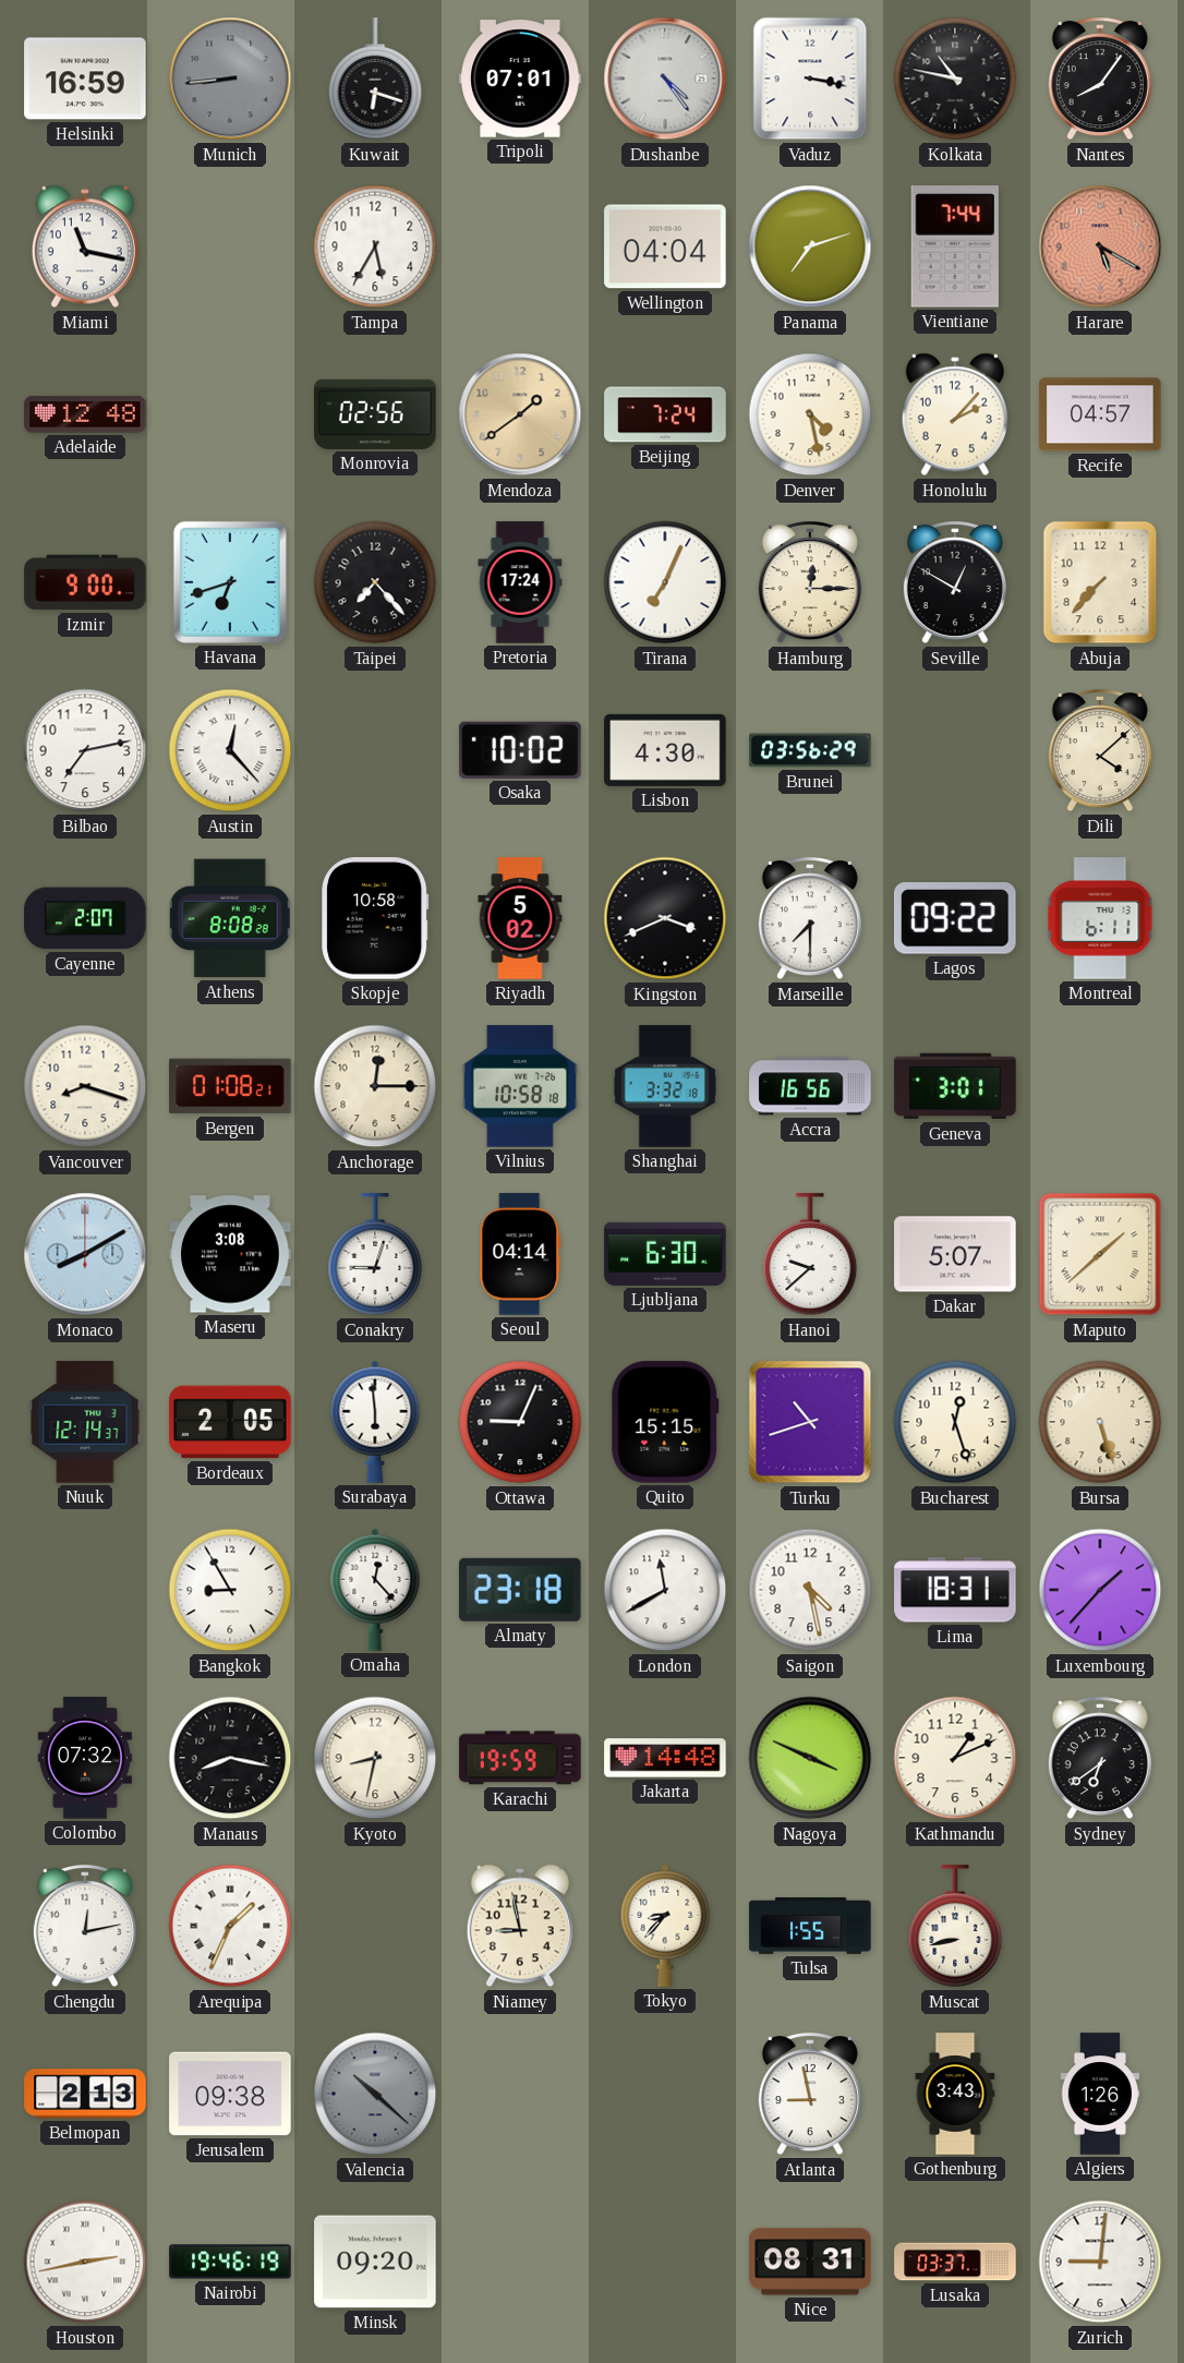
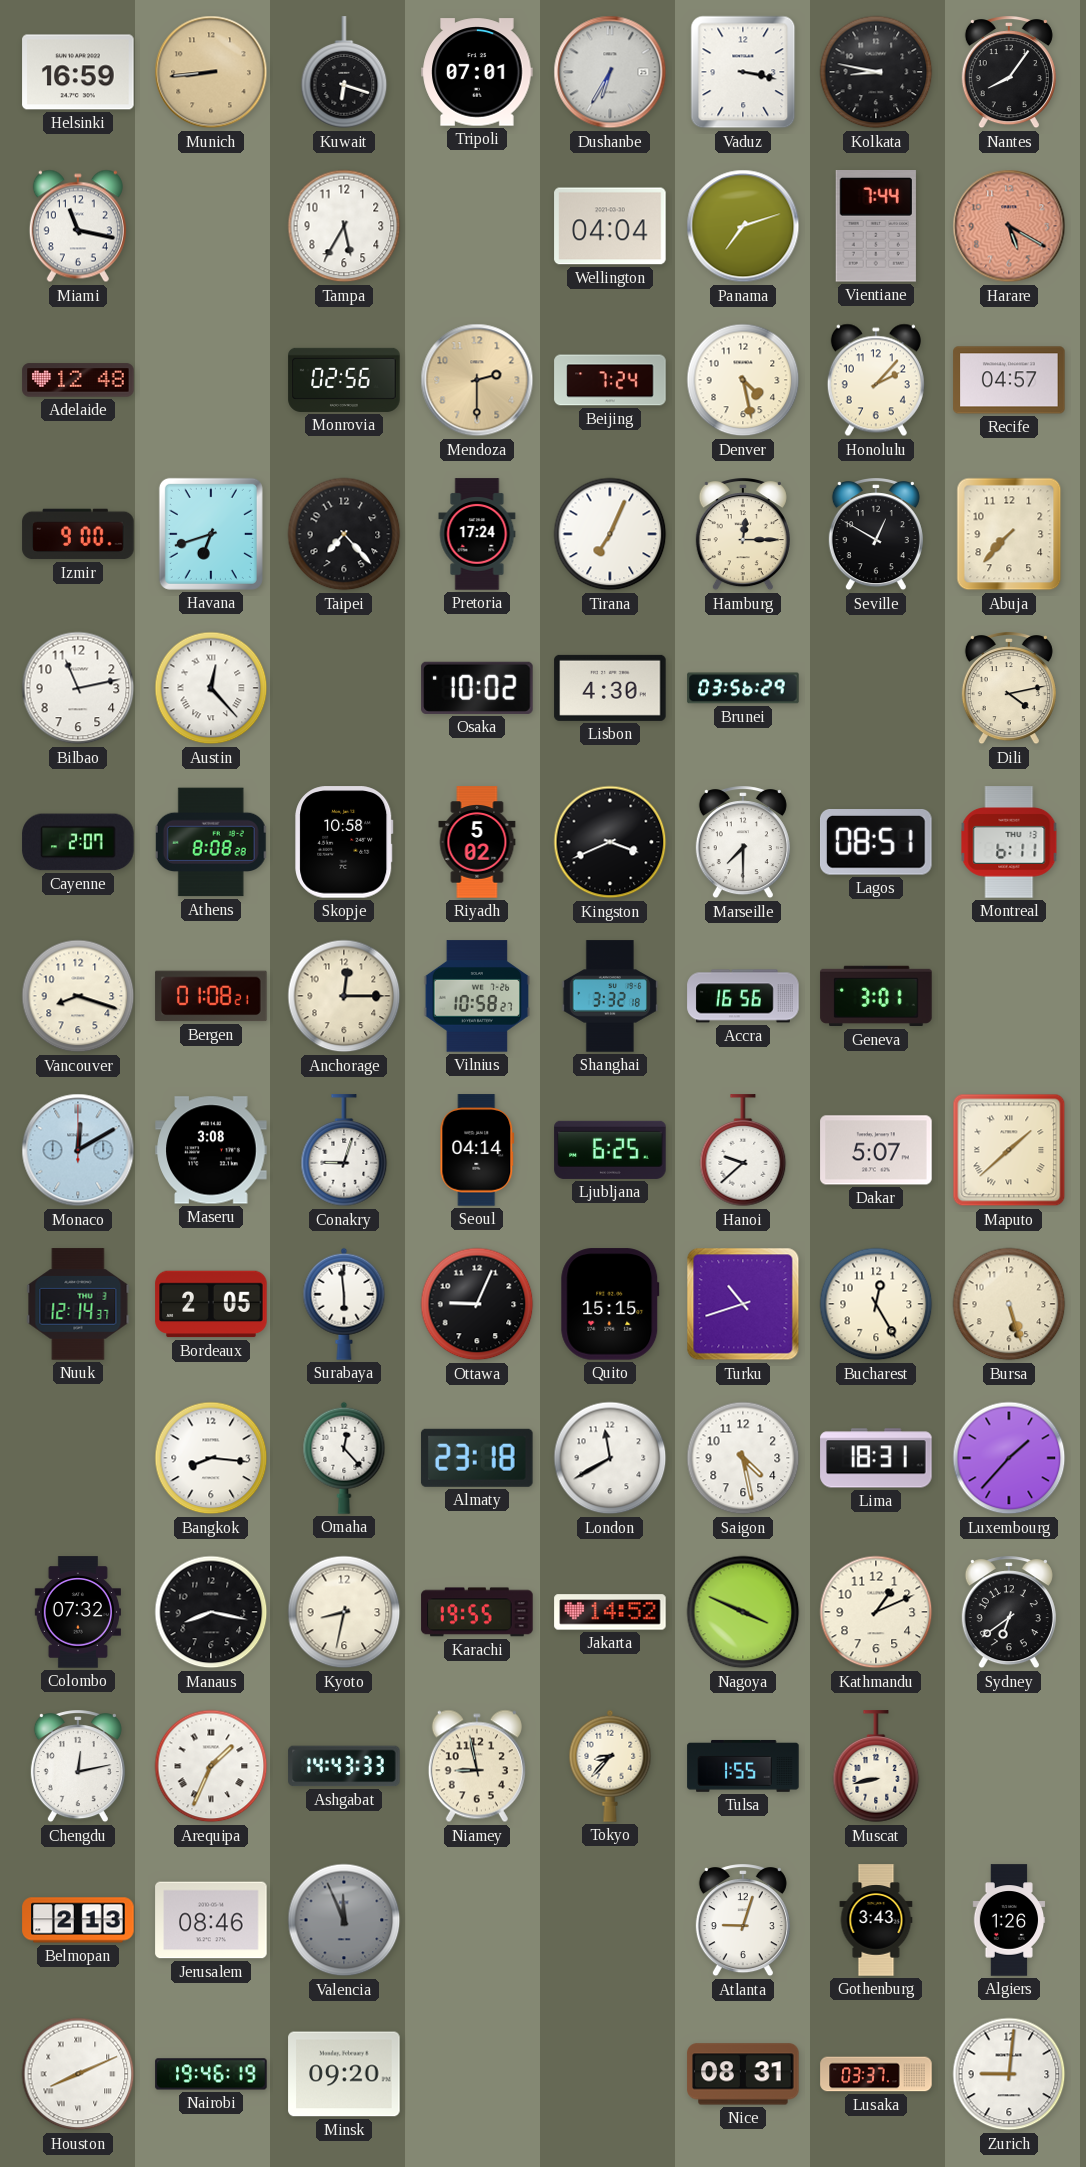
Munich dial: grey -> champagne
Dushanbe: 4:24 -> 6:35
Kolkata: 10:47 -> 8:47
Mendoza: 1:39 -> 2:30
Bilbao: 7:13 -> 11:13
Dili: 4:08 -> 4:13
Lagos: 09:22 -> 08:51
Vilnius: 10:58:18 -> 10:58:27
Monaco: 8:10 -> 12:10
Ljubljana: 6:30 -> 6:25
Bucharest: 12:27 -> 12:25
Bangkok: 8:55 -> 8:16
Karachi: 19:59 -> 19:55
Jakarta: 14:48 -> 14:52
Ashgabat: none -> 14:43
Jerusalem: 09:38 -> 08:46
Valencia: 10:22 -> 11:56
Atlanta: 8:58 -> 9:03
Houston: 2:43 -> 8:11
